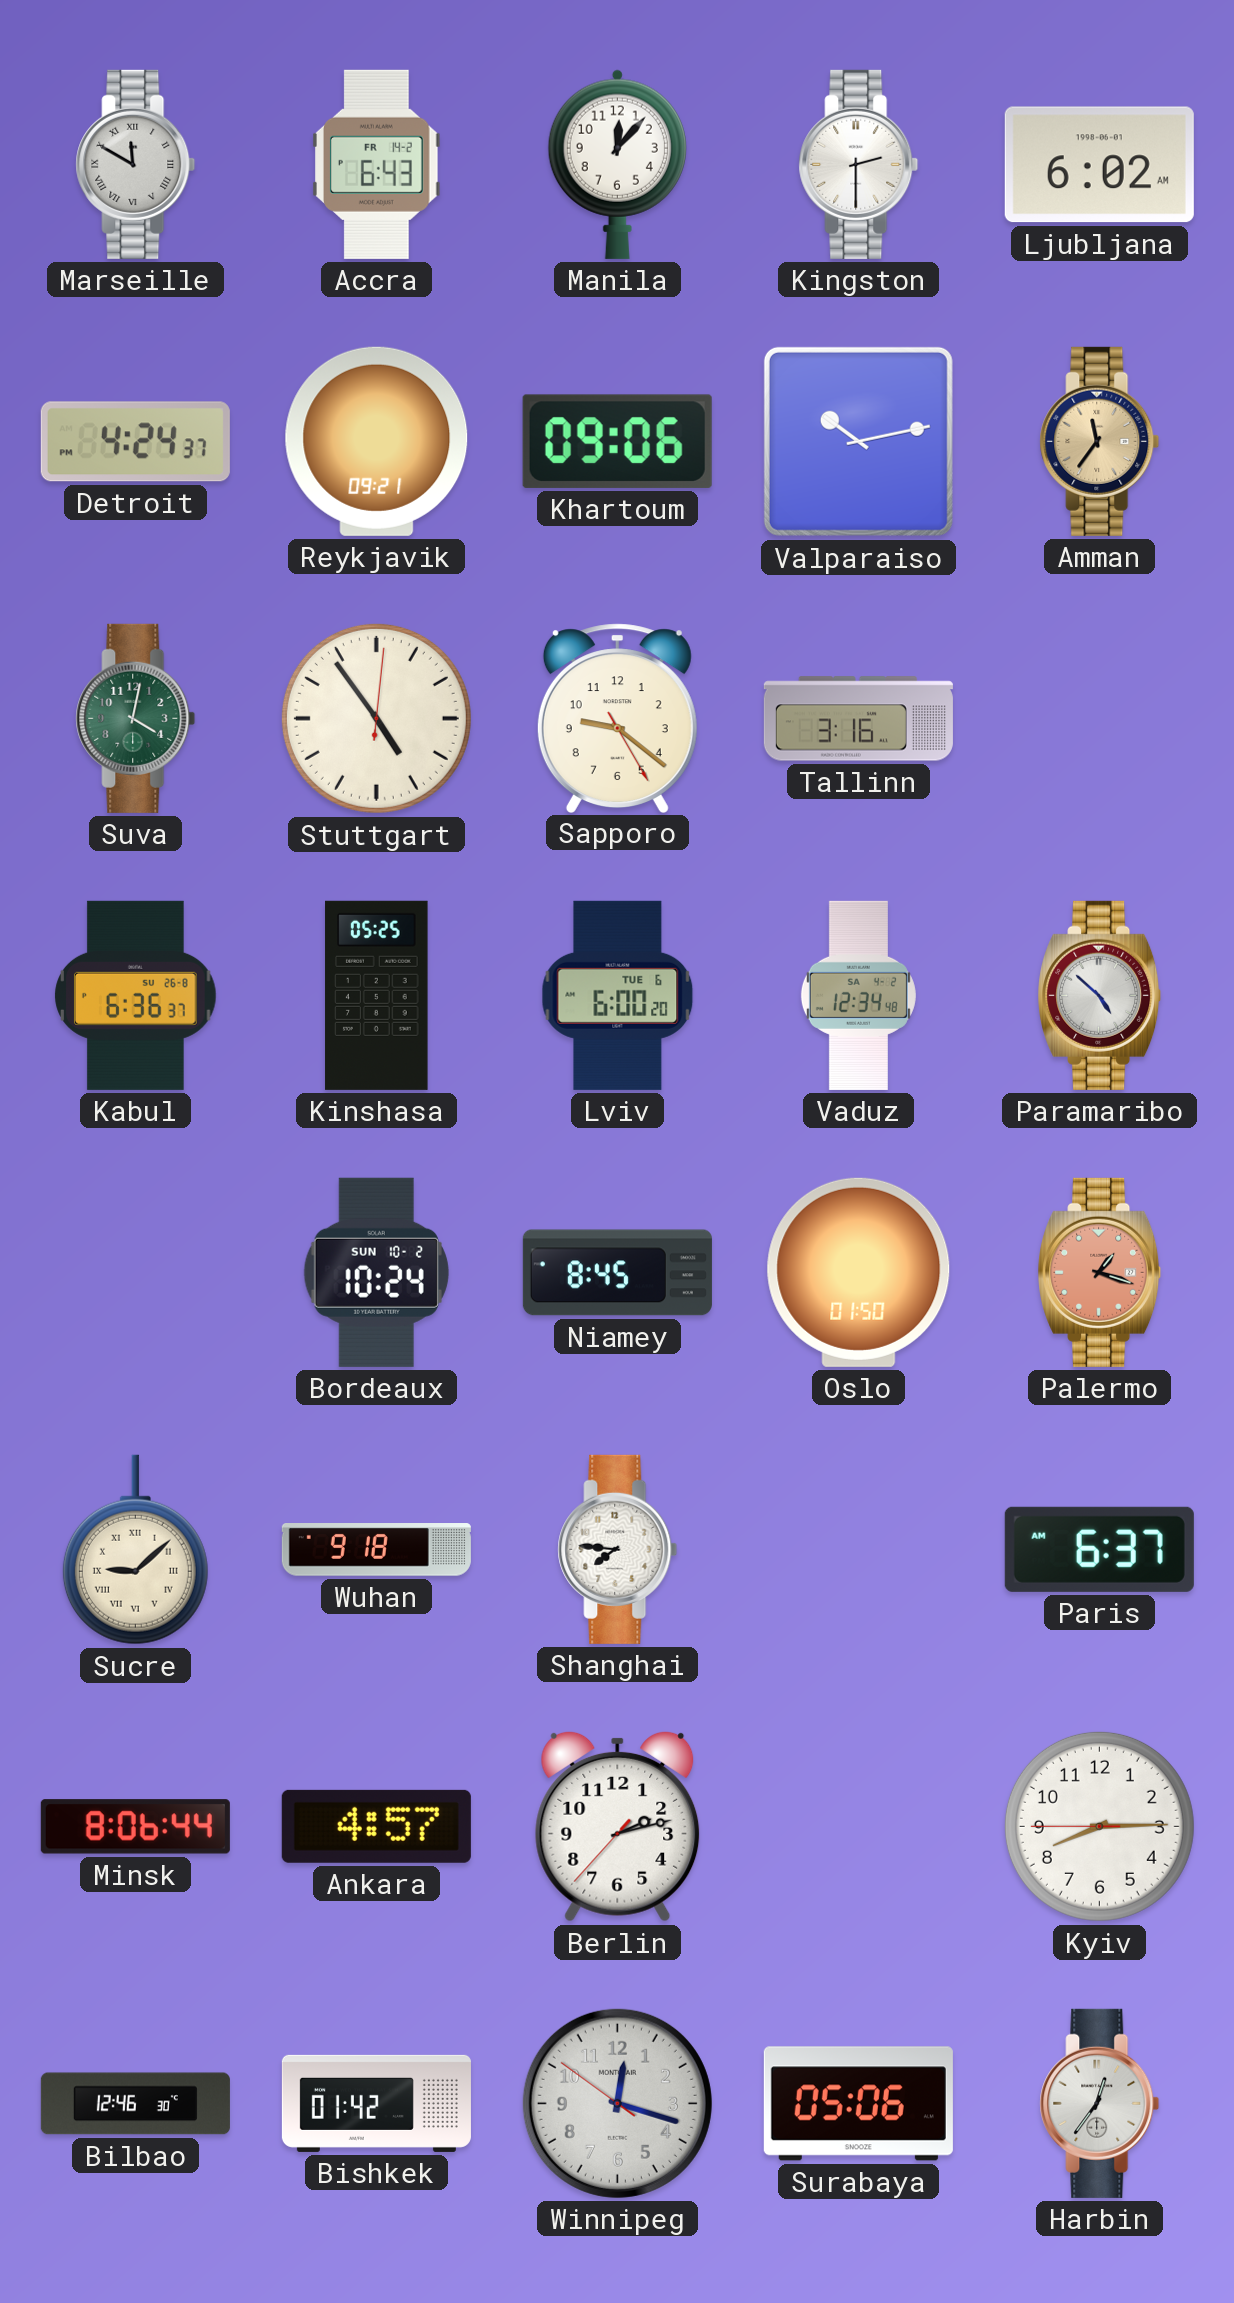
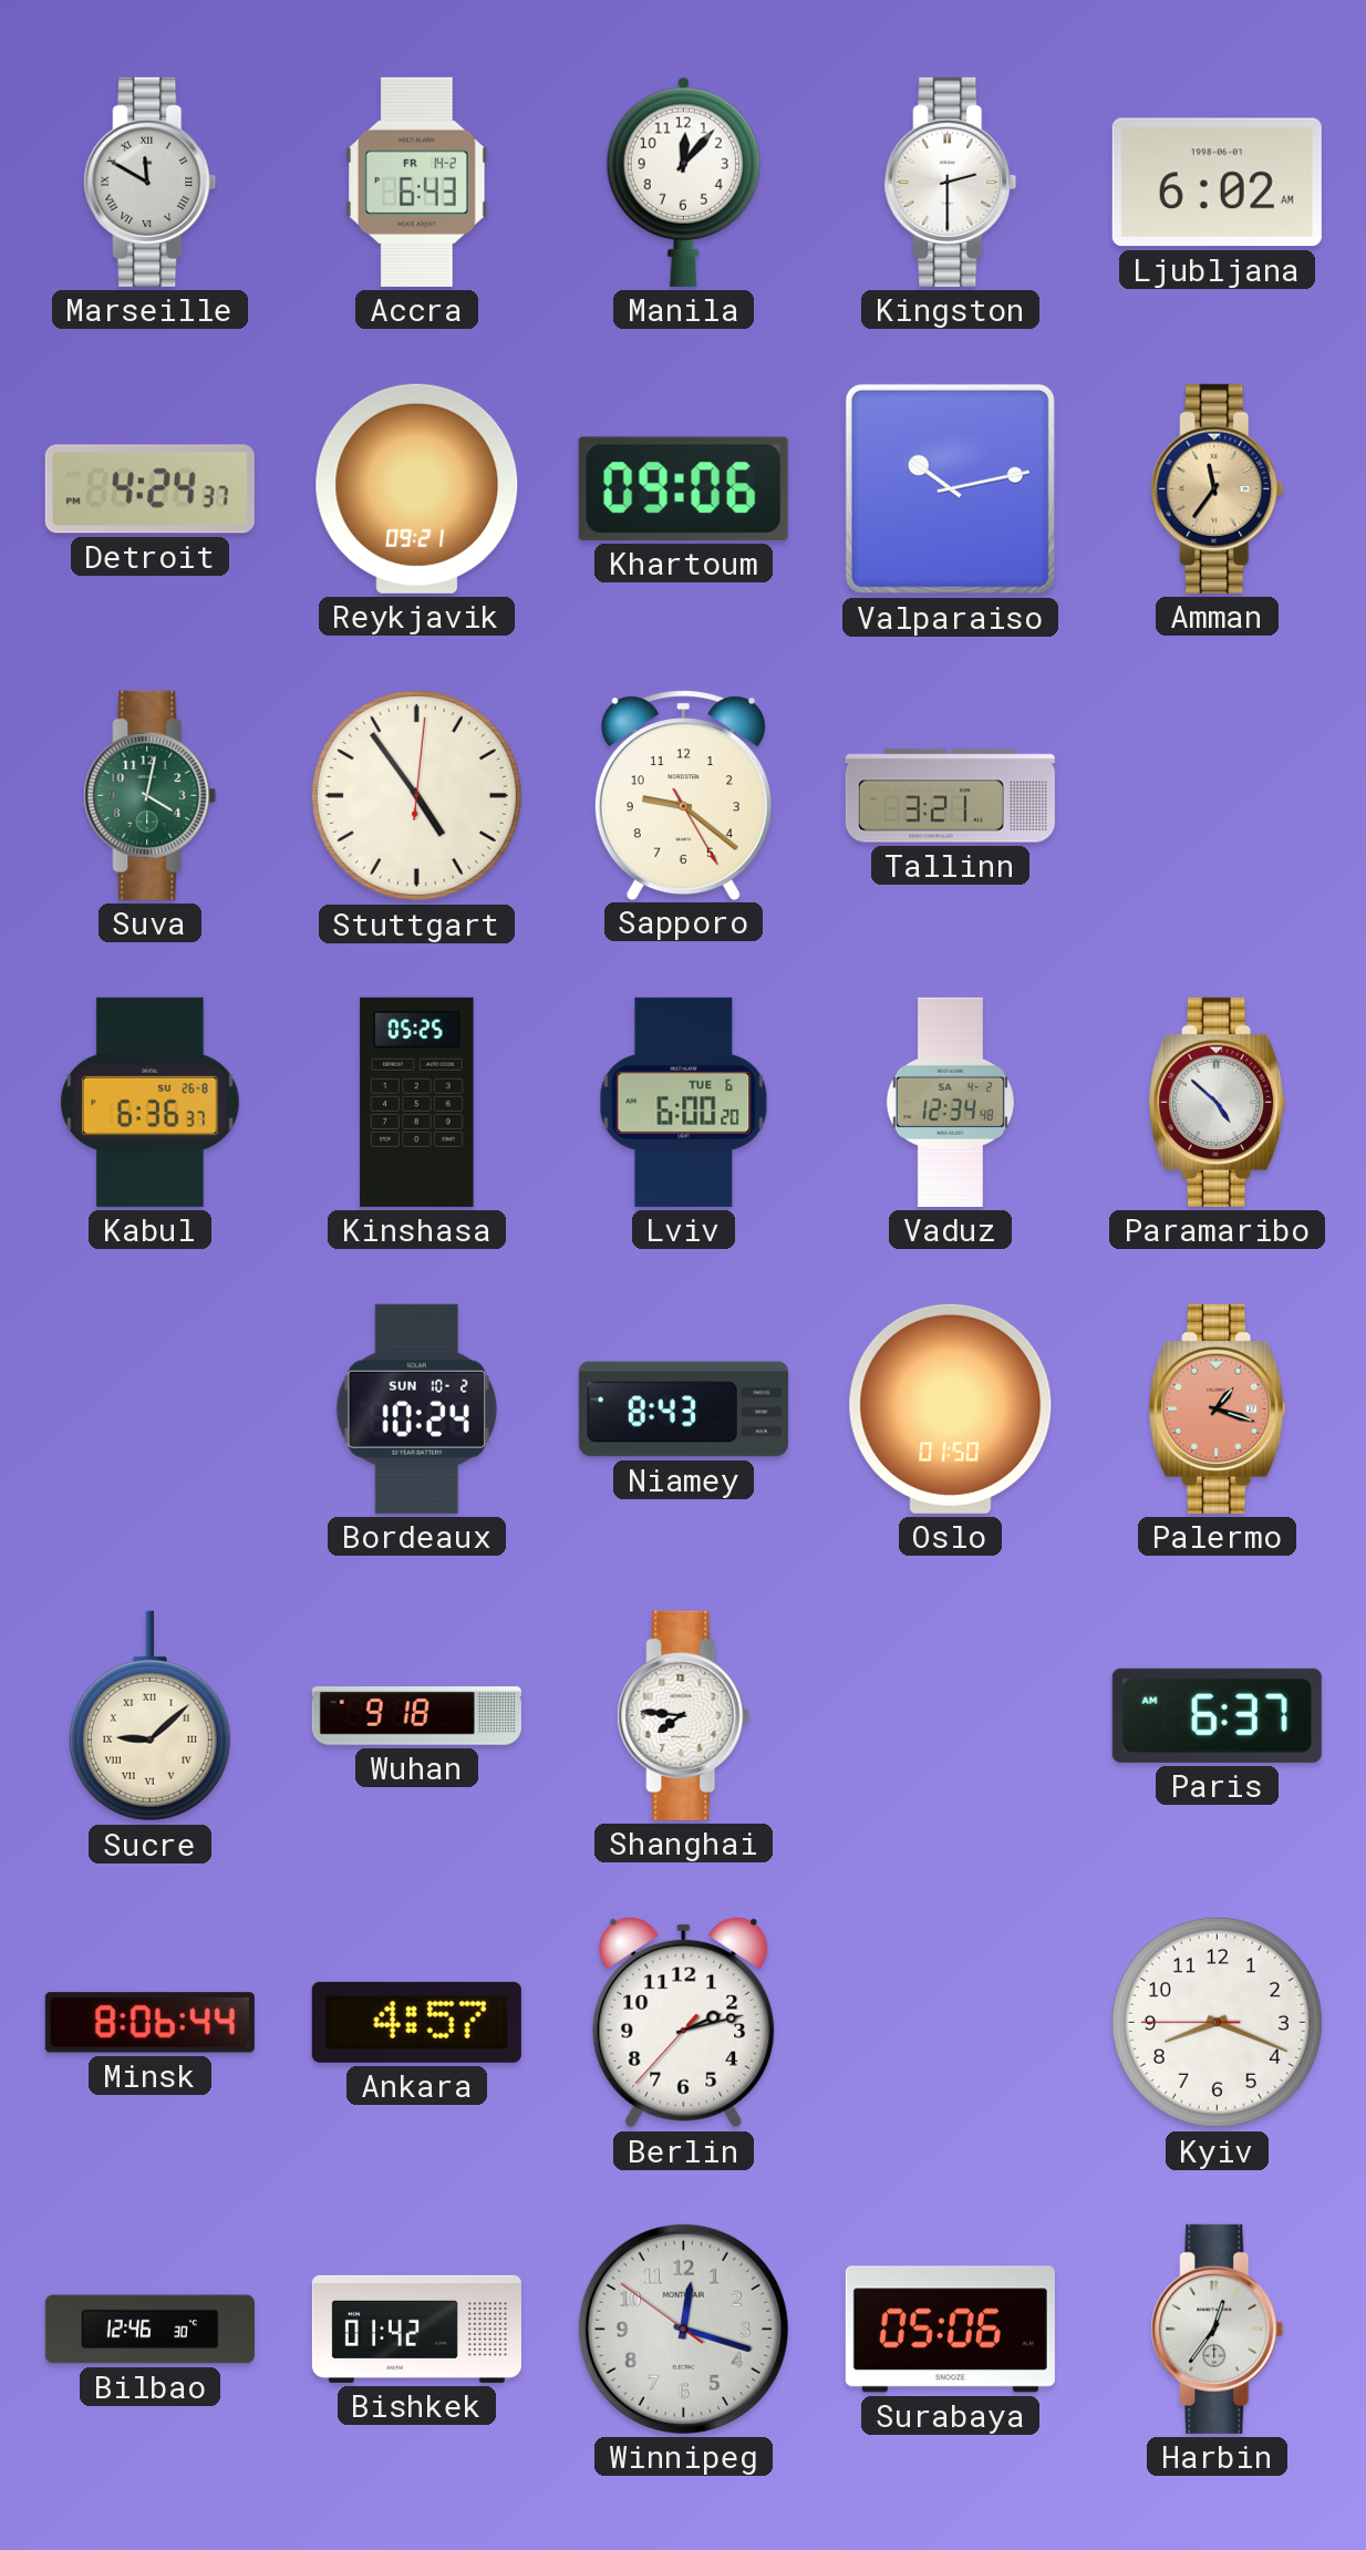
Tallinn: 3:16 -> 3:21
Niamey: 8:45 -> 8:43
Kyiv: 8:14 -> 8:18
